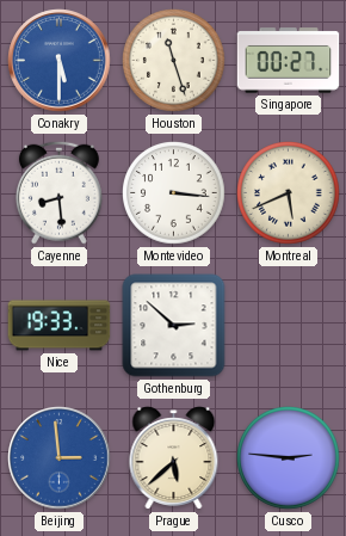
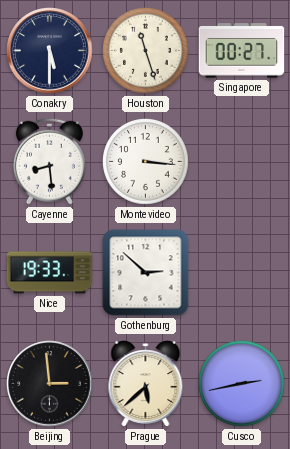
Conakry dial: blue -> navy
Montreal: 5:41 -> none
Beijing dial: blue -> black
Cusco: 2:46 -> 2:43
